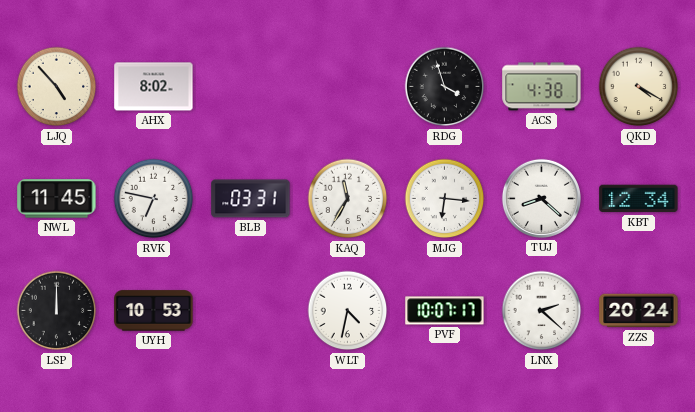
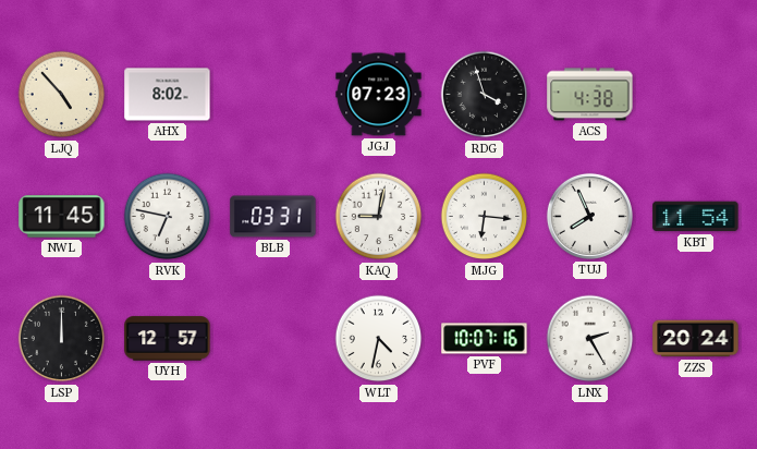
JGJ: none -> 07:23
QKD: 4:20 -> none
KAQ: 11:35 -> 9:02
TUJ: 8:22 -> 7:56
KBT: 12:34 -> 11:54
UYH: 10:53 -> 12:57
PVF: 10:07:17 -> 10:07:16
LNX: 2:22 -> 2:25
